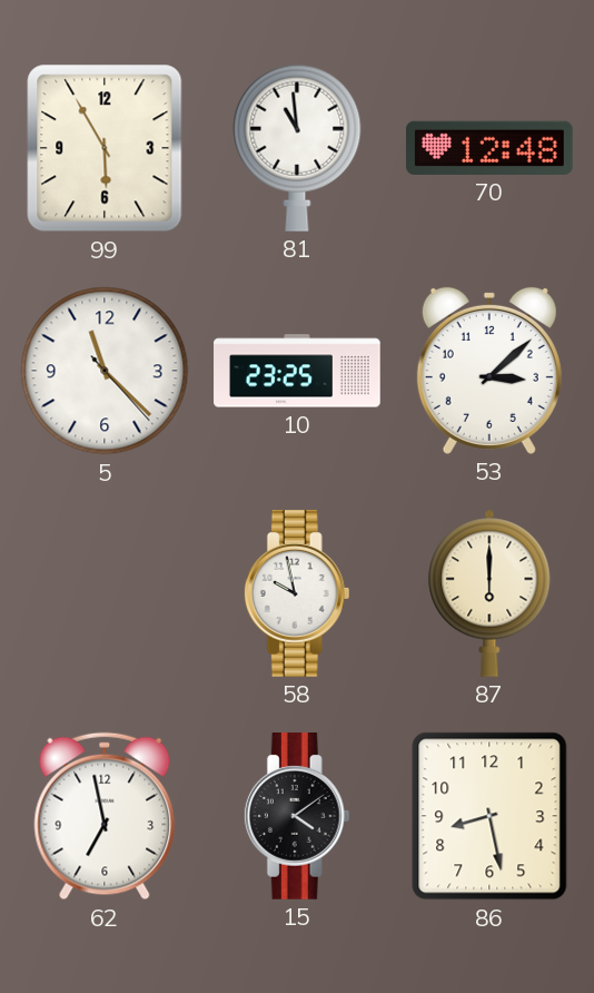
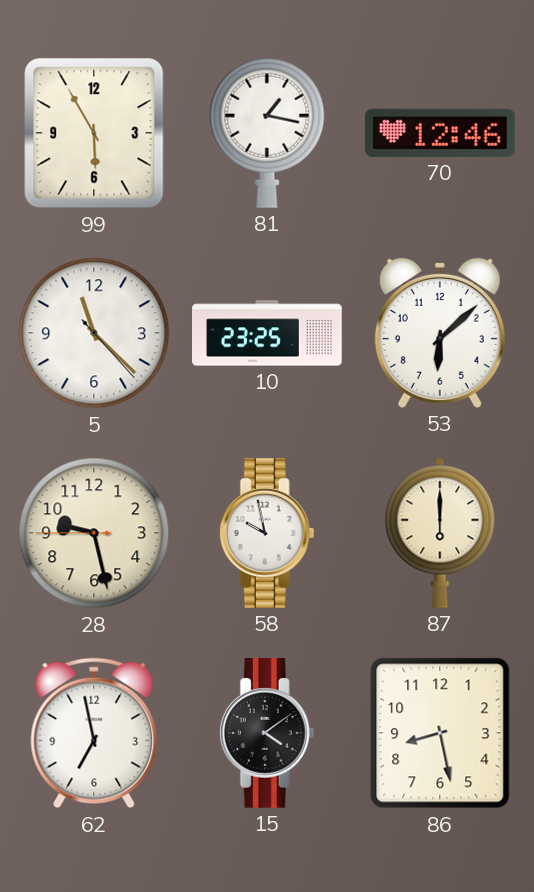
81: 10:59 -> 1:17
70: 12:48 -> 12:46
53: 3:08 -> 6:08
28: none -> 9:27
